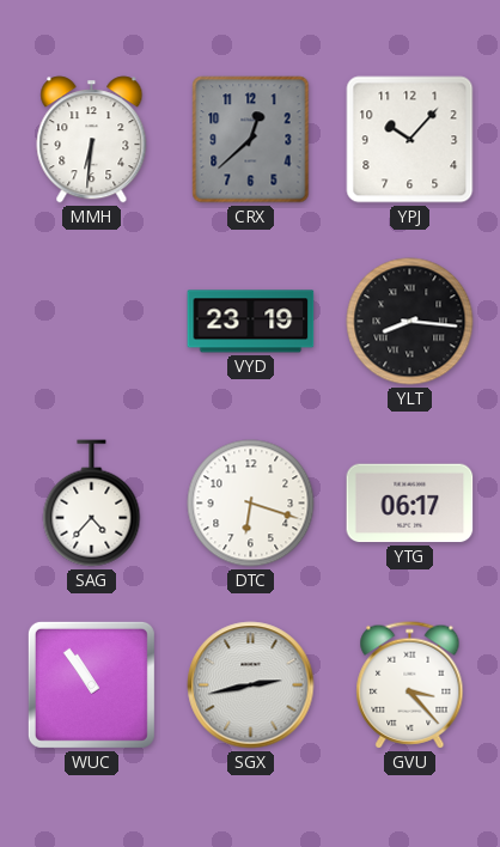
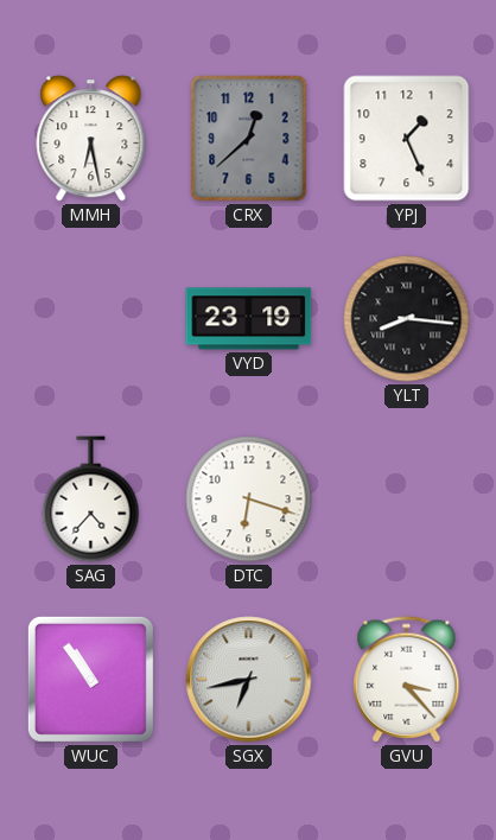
MMH: 6:31 -> 6:28
YPJ: 10:07 -> 1:26
YTG: 06:17 -> none
SGX: 2:43 -> 6:43
